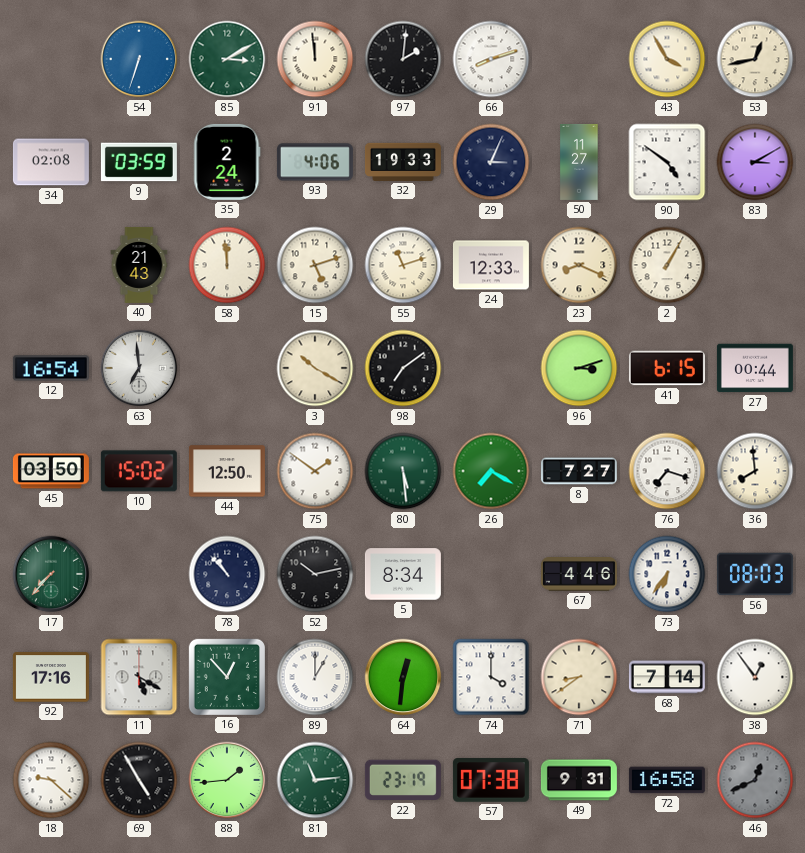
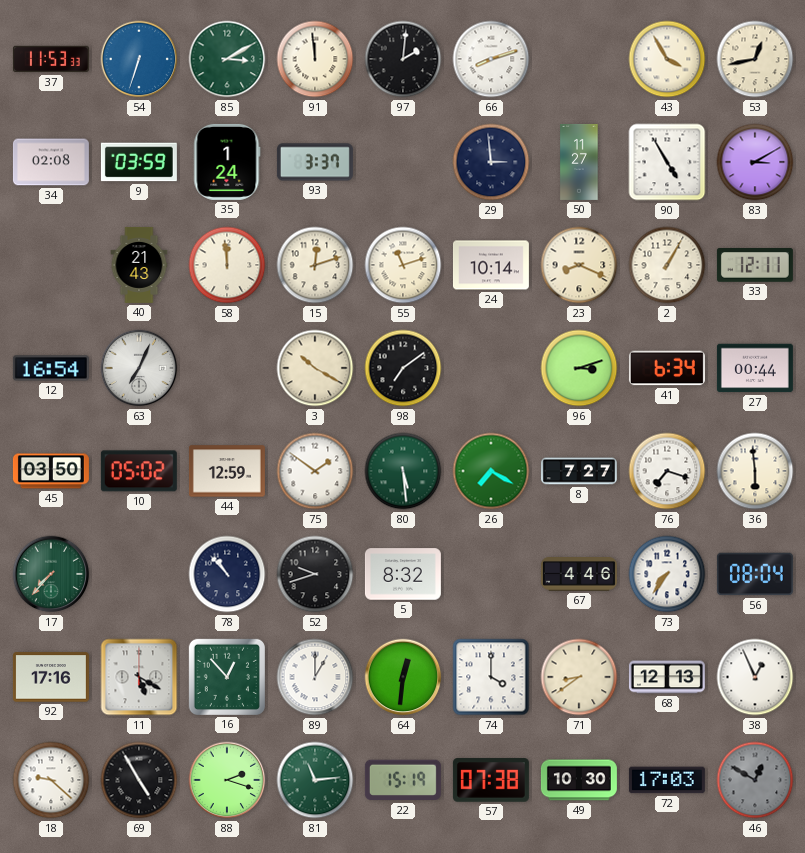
37: none -> 11:53
35: 2:24 -> 1:24
93: 4:06 -> 3:37
32: 19:33 -> none
29: 3:04 -> 2:59
90: 4:51 -> 4:55
15: 5:12 -> 12:12
24: 12:33 -> 10:14
33: none -> 12:11
63: 6:59 -> 7:04
41: 6:15 -> 6:34
10: 15:02 -> 05:02
44: 12:50 -> 12:59
36: 7:59 -> 5:59
52: 10:13 -> 9:42
5: 8:34 -> 8:32
73: 6:36 -> 7:36
56: 08:03 -> 08:04
68: 7:14 -> 12:13
38: 12:54 -> 12:56
88: 1:44 -> 2:18
22: 23:19 -> 15:19
49: 9:31 -> 10:30
72: 16:58 -> 17:03
46: 12:41 -> 12:50
